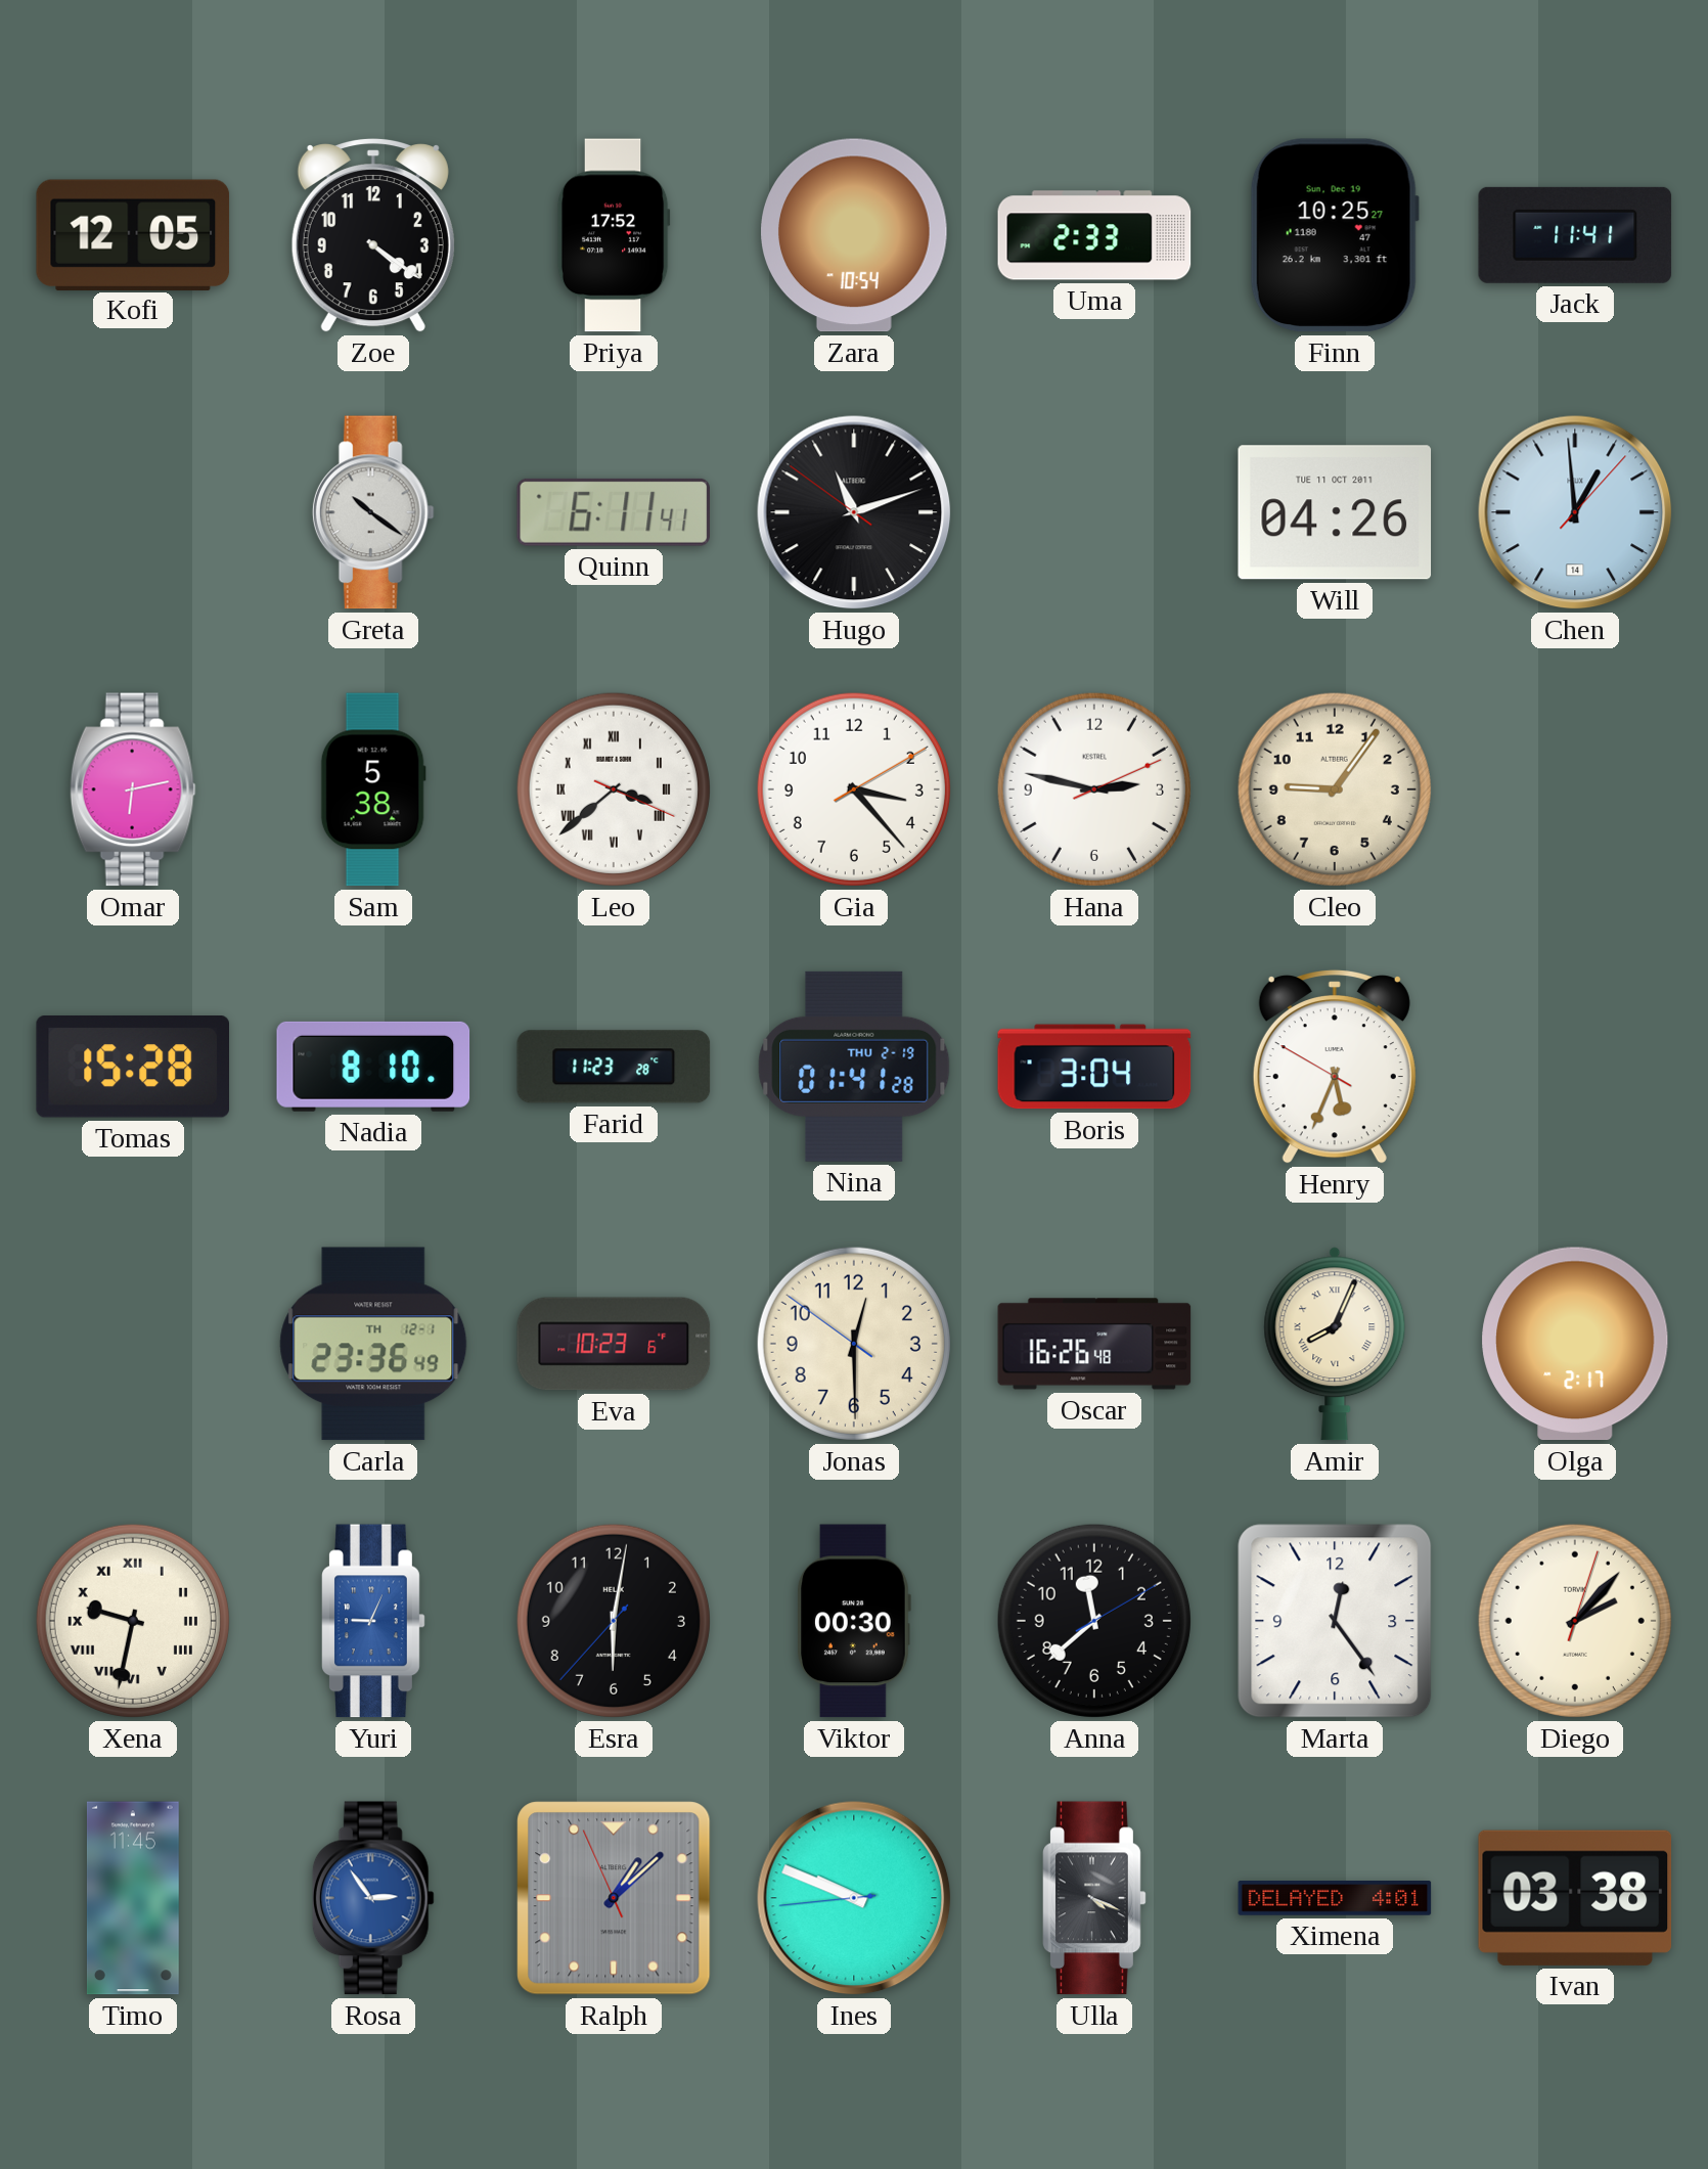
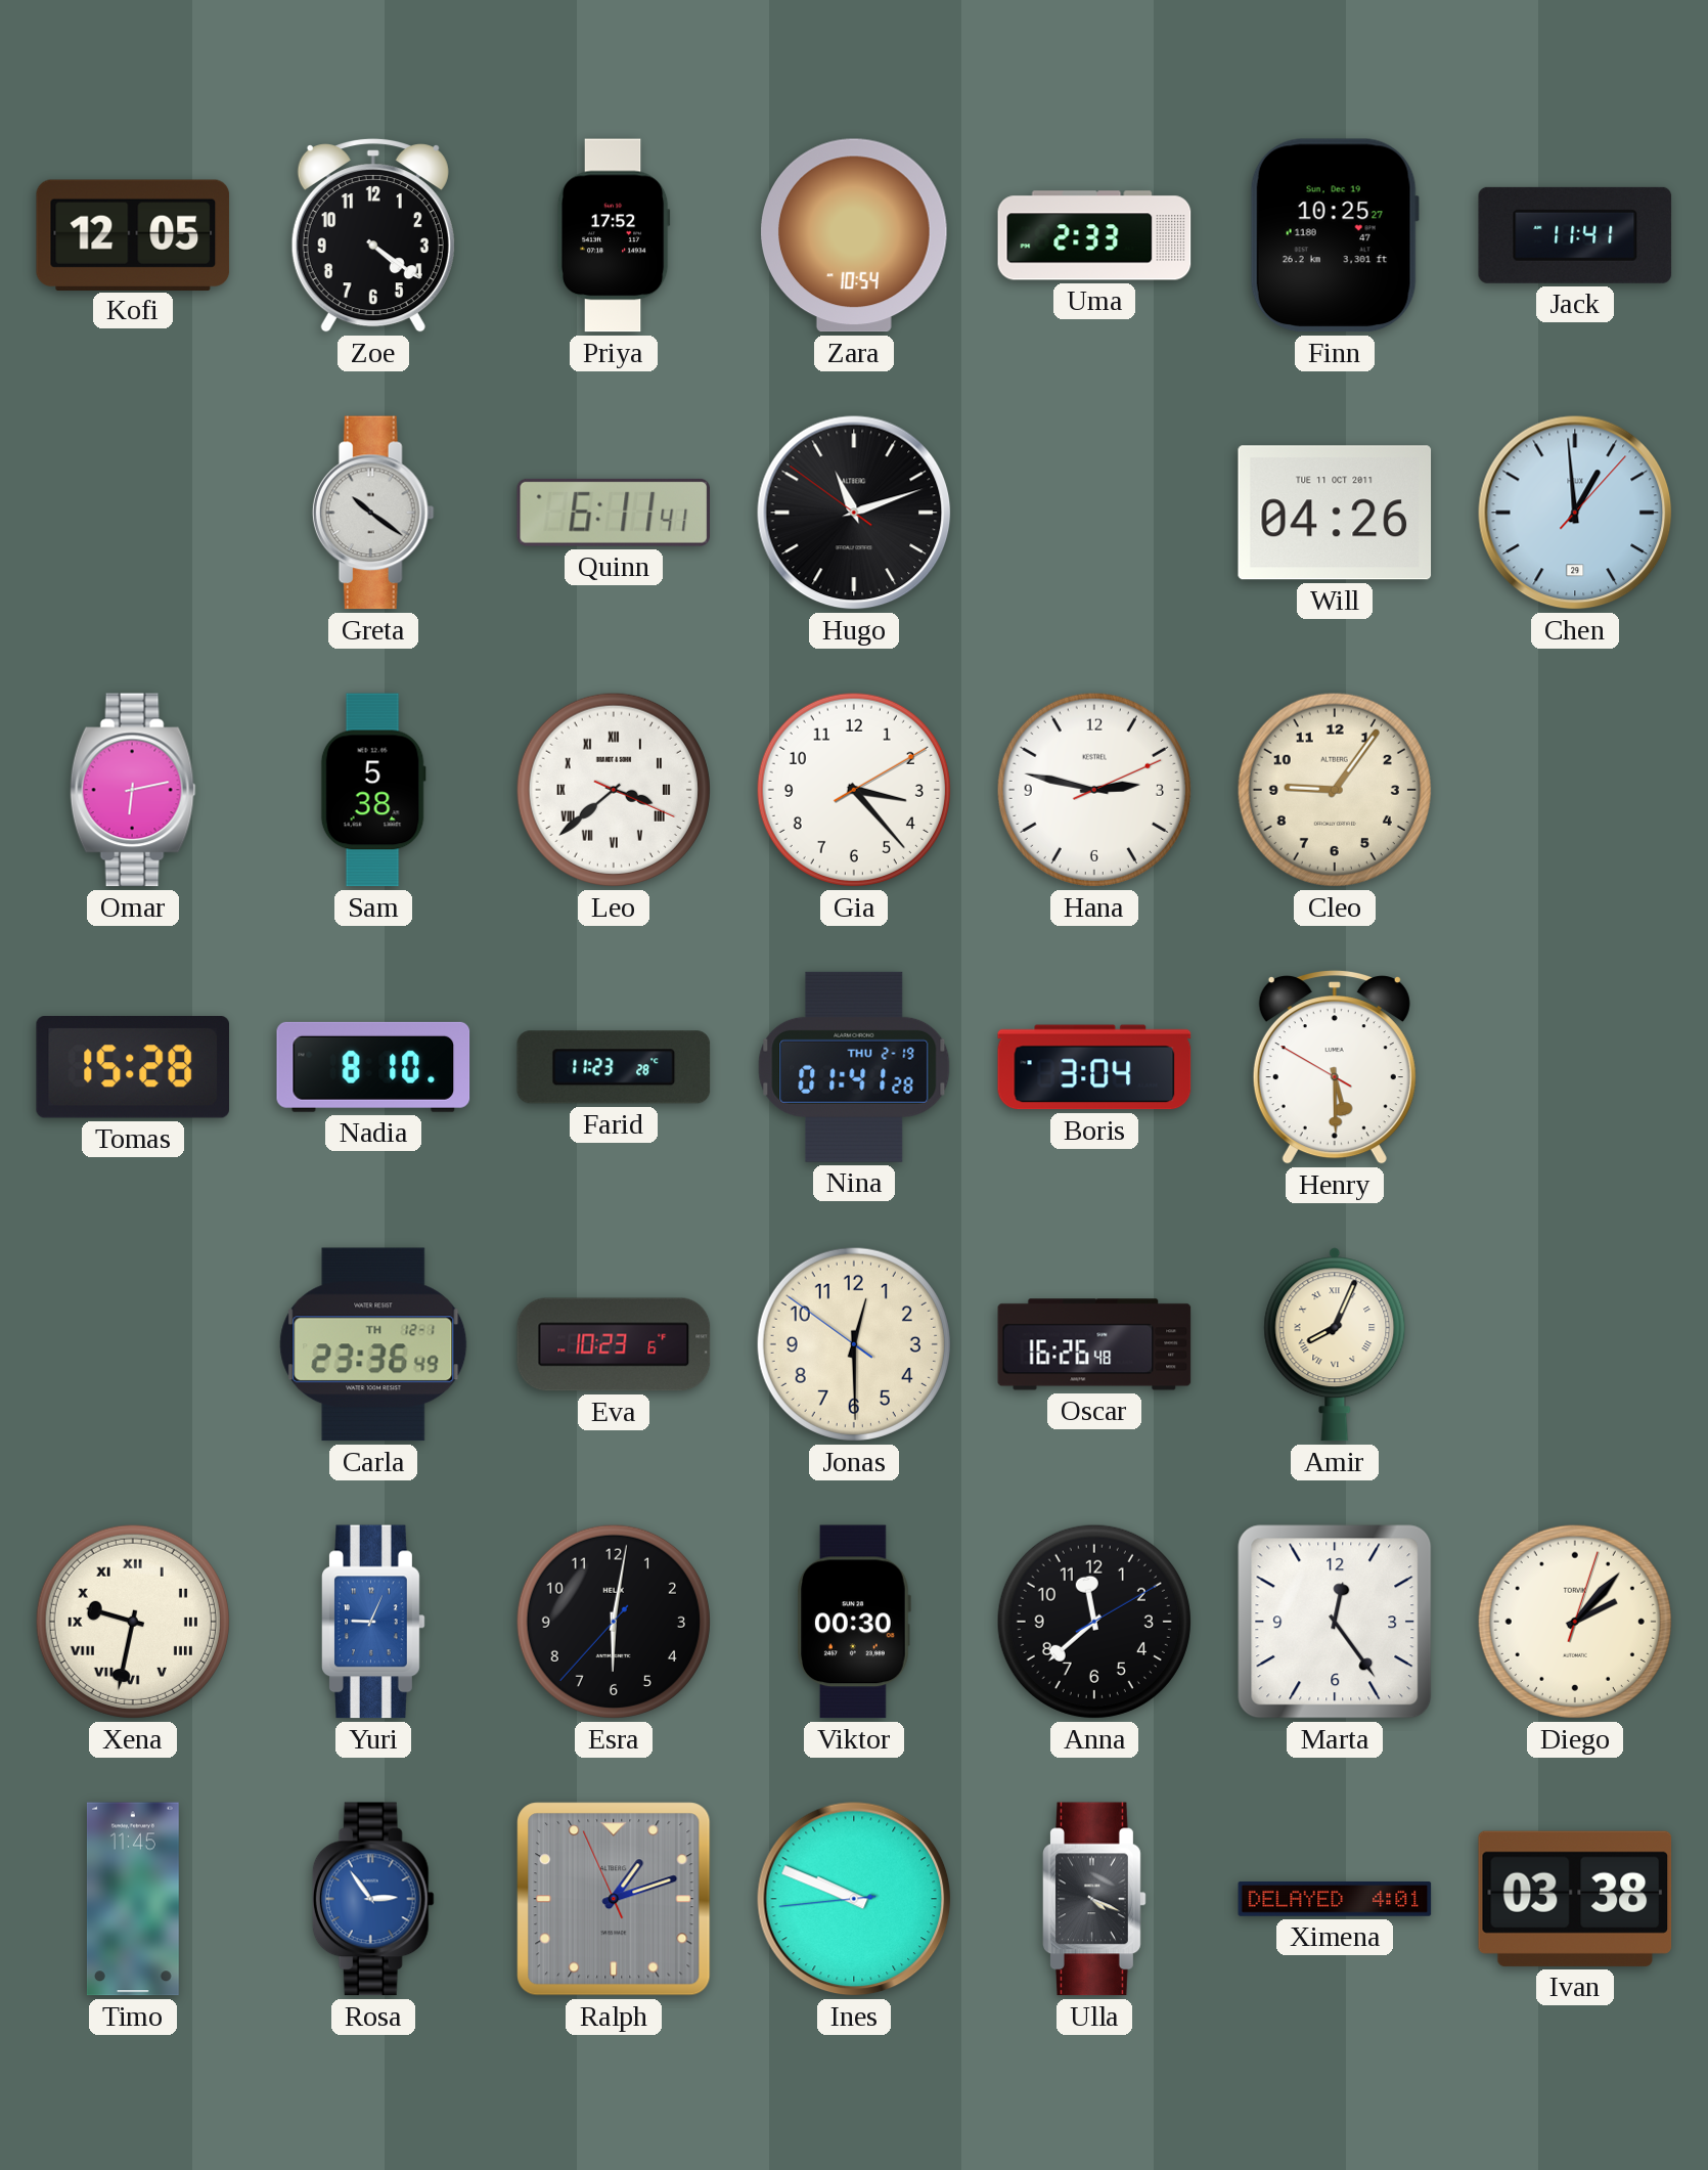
Chen date: 14 -> 29
Henry: 5:33 -> 5:29
Olga: 2:17 -> none
Ralph: 1:07 -> 1:11
